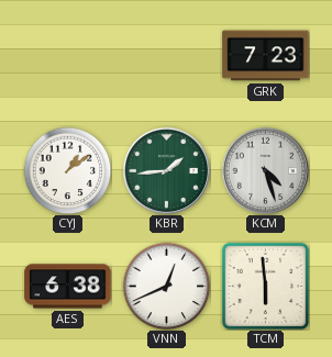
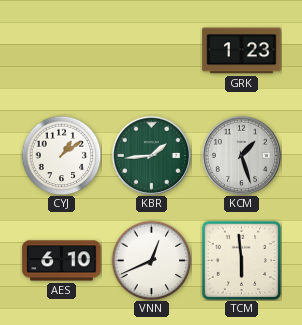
GRK: 7:23 -> 1:23
KCM: 4:27 -> 1:27
AES: 6:38 -> 6:10
